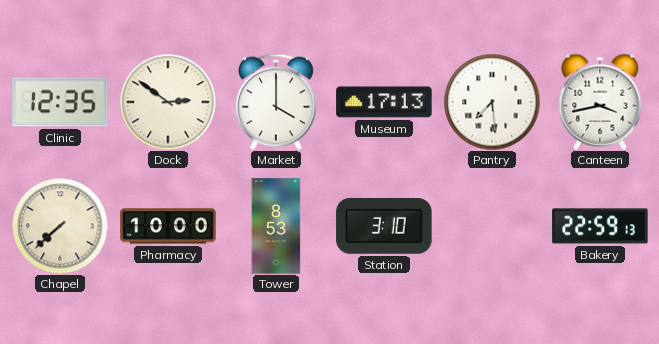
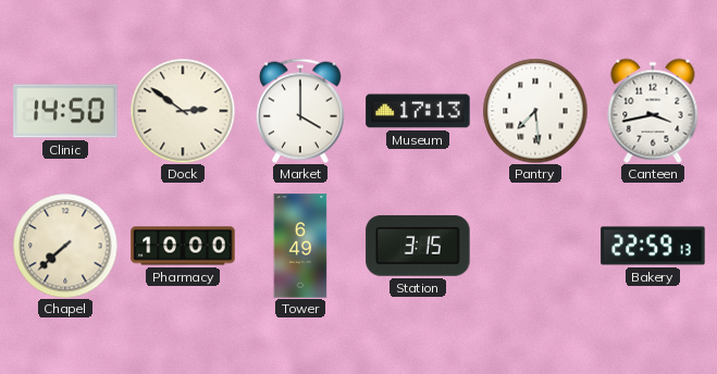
Clinic: 12:35 -> 14:50
Tower: 8:53 -> 6:49
Station: 3:10 -> 3:15
